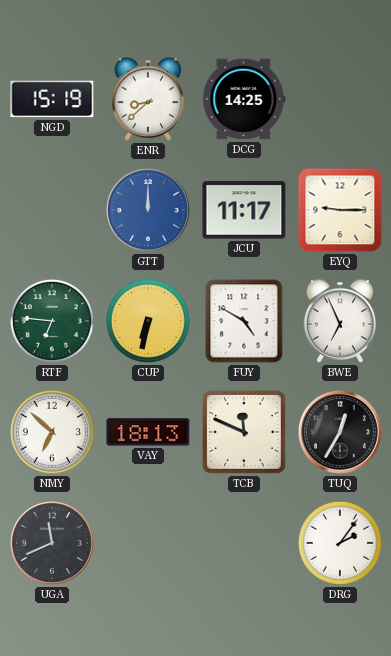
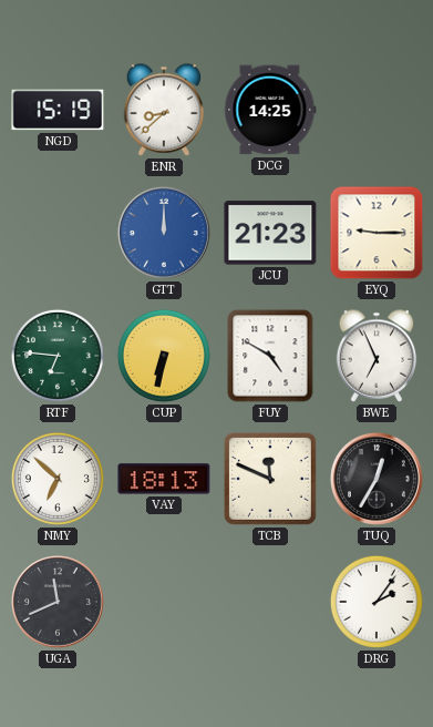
JCU: 11:17 -> 21:23
